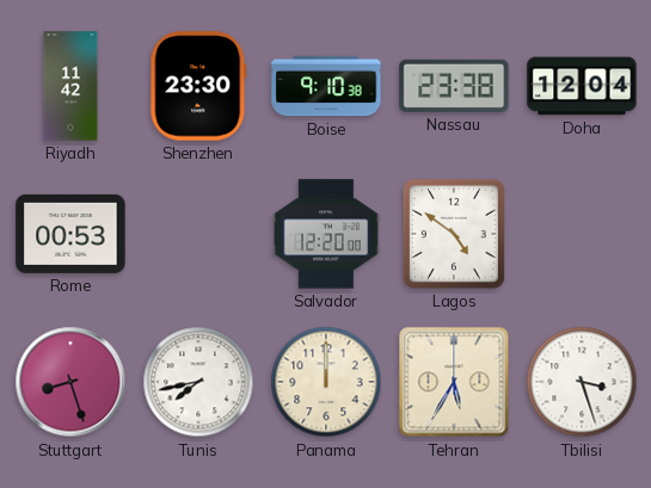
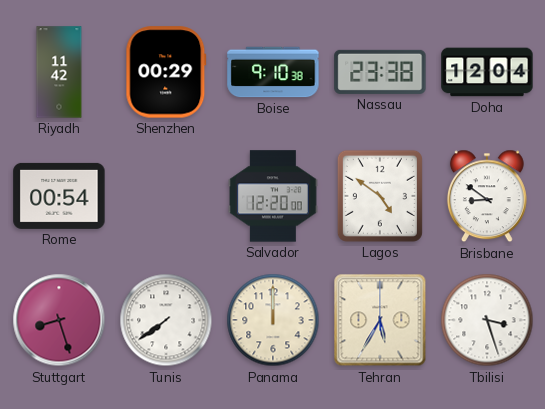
Shenzhen: 23:30 -> 00:29
Rome: 00:53 -> 00:54
Brisbane: none -> 8:51
Tunis: 7:43 -> 7:39
